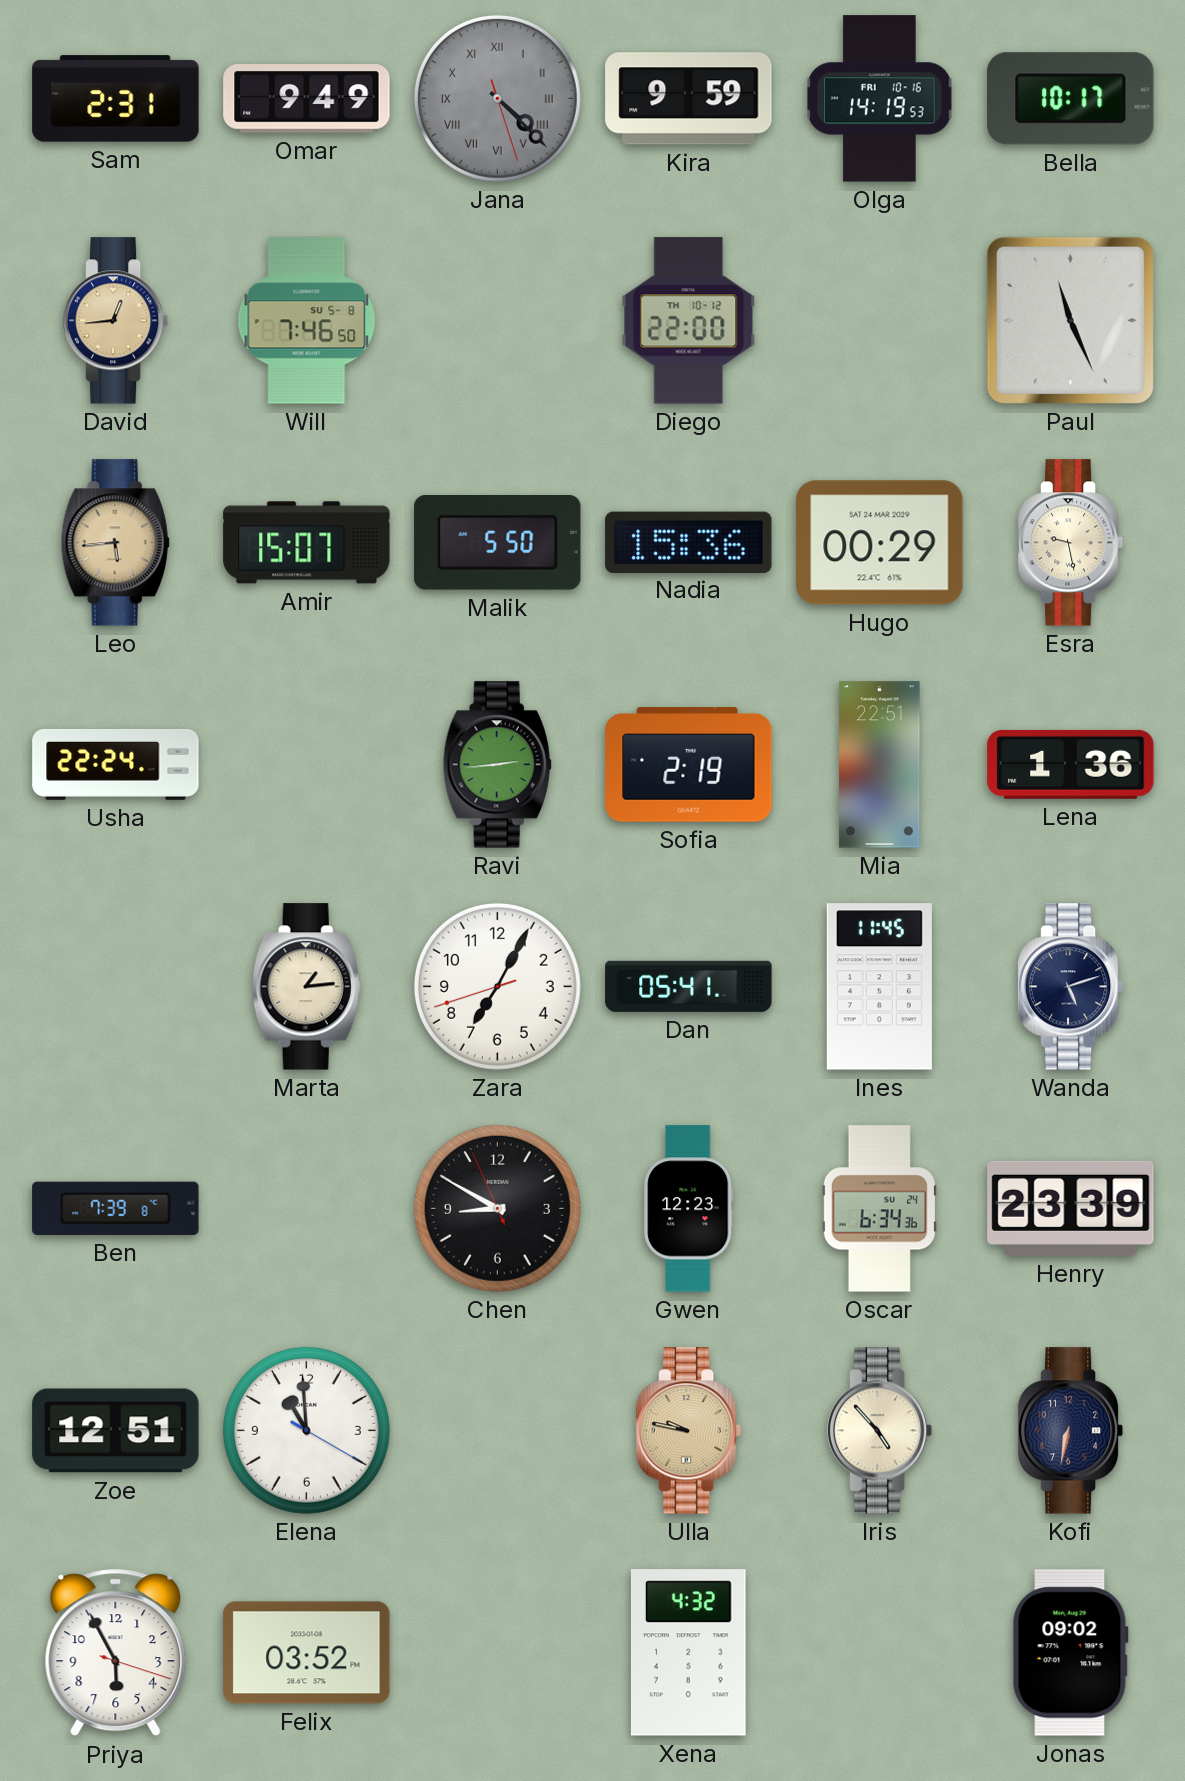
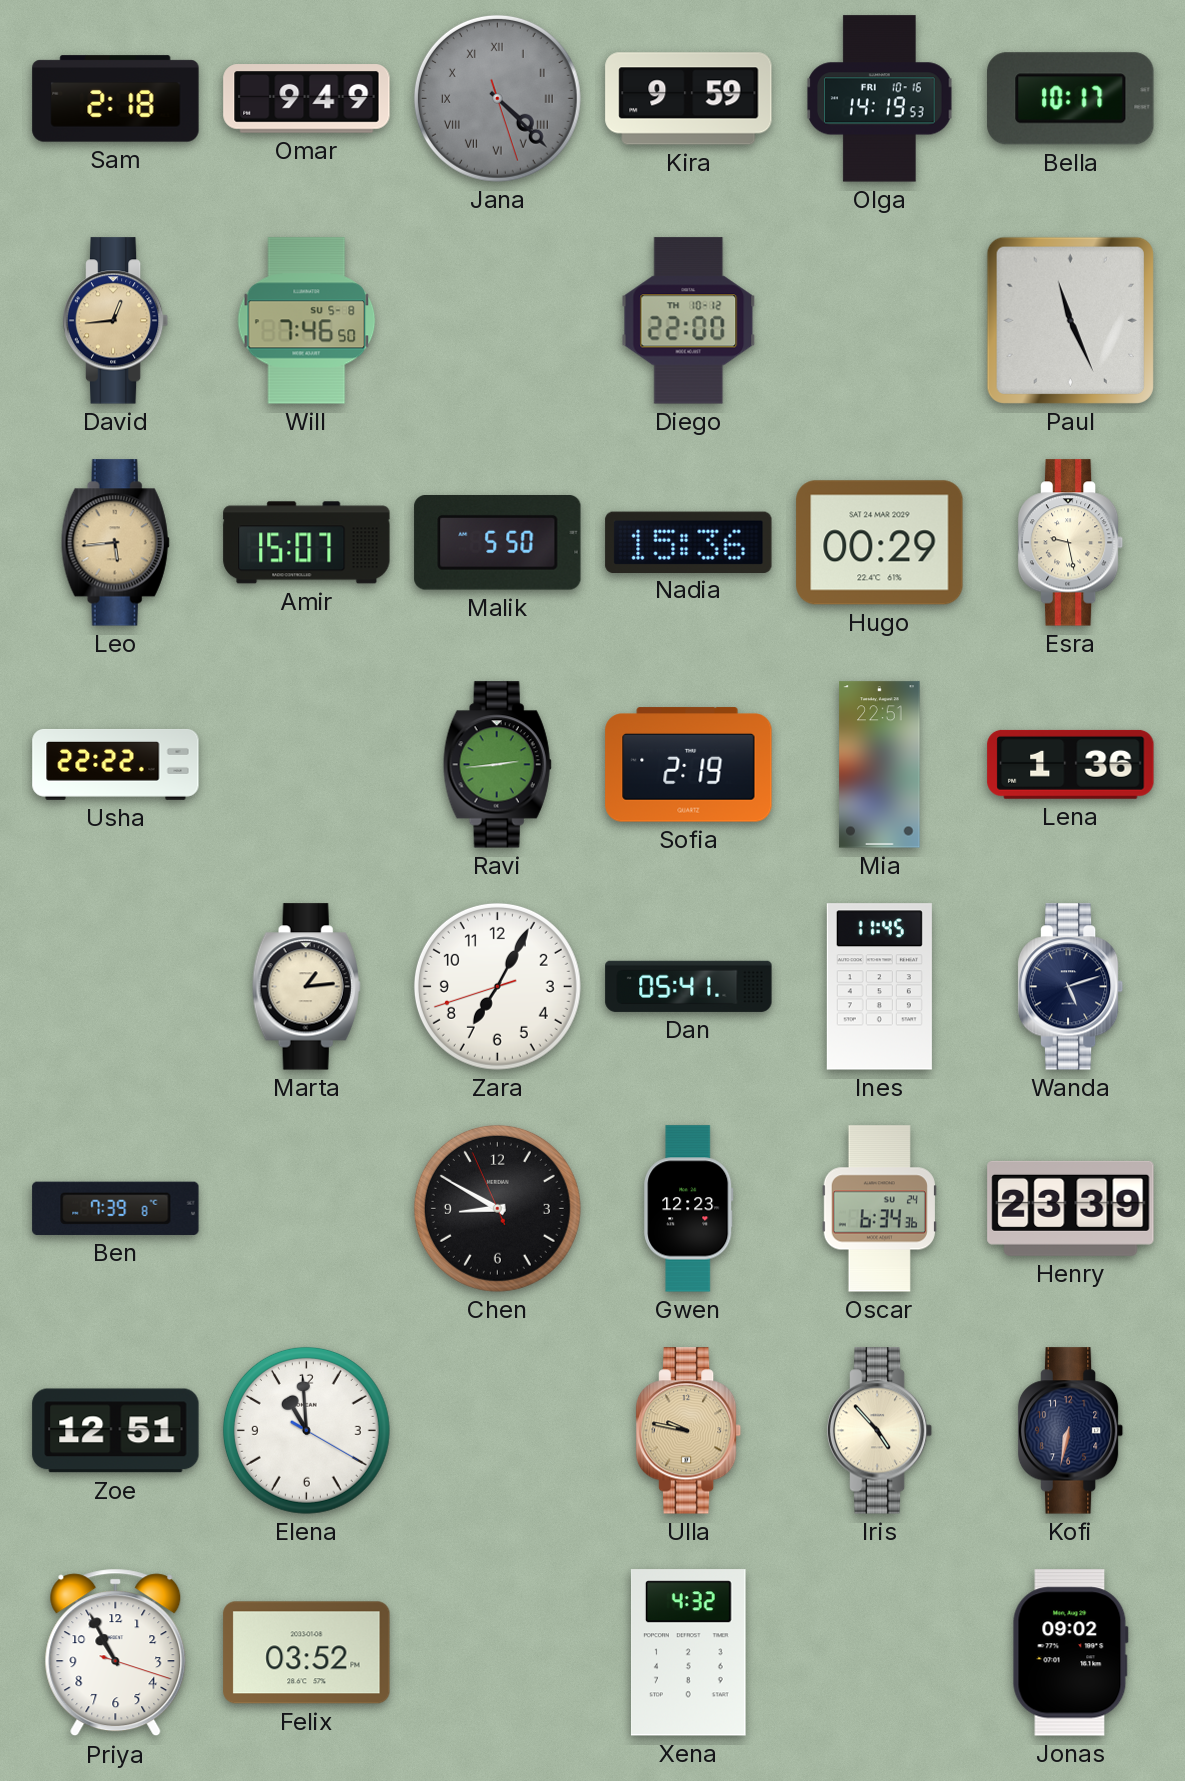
Sam: 2:31 -> 2:18
Usha: 22:24 -> 22:22
Priya: 5:55 -> 10:55
